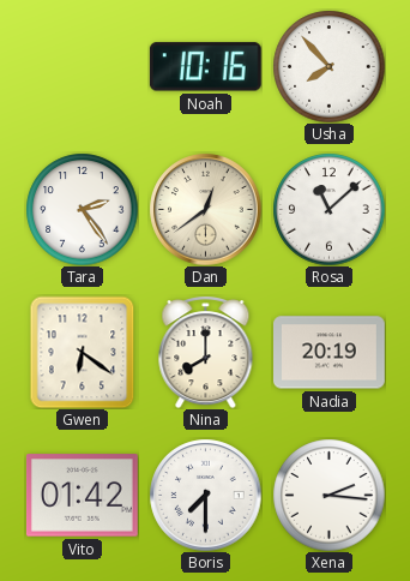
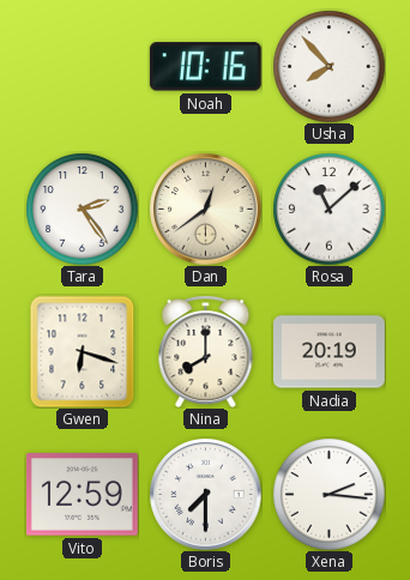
Gwen: 6:21 -> 6:18
Vito: 01:42 -> 12:59
